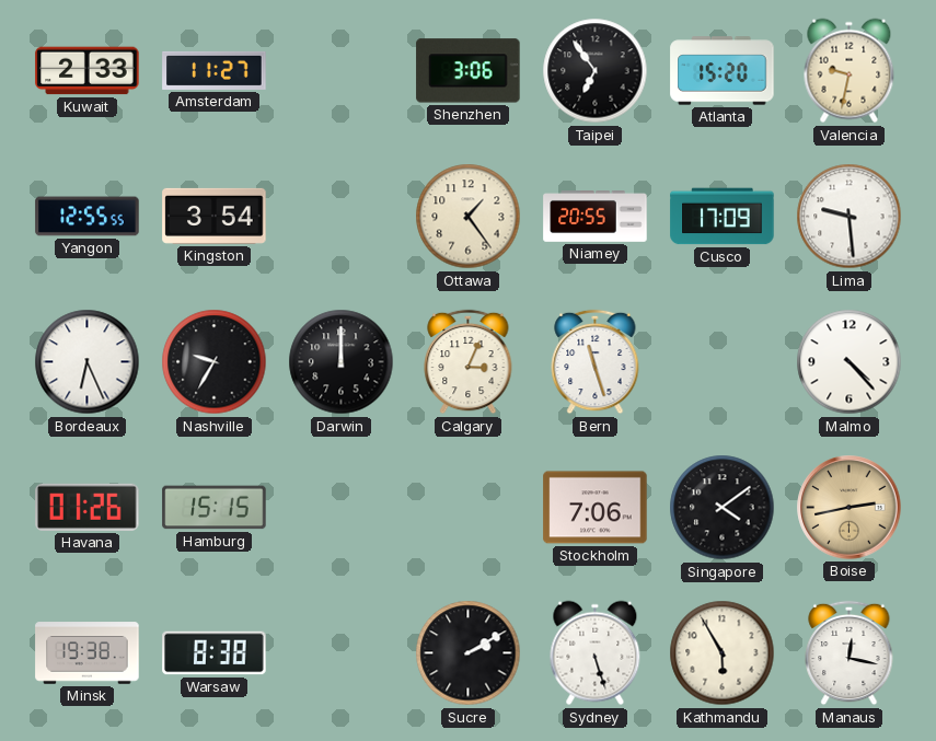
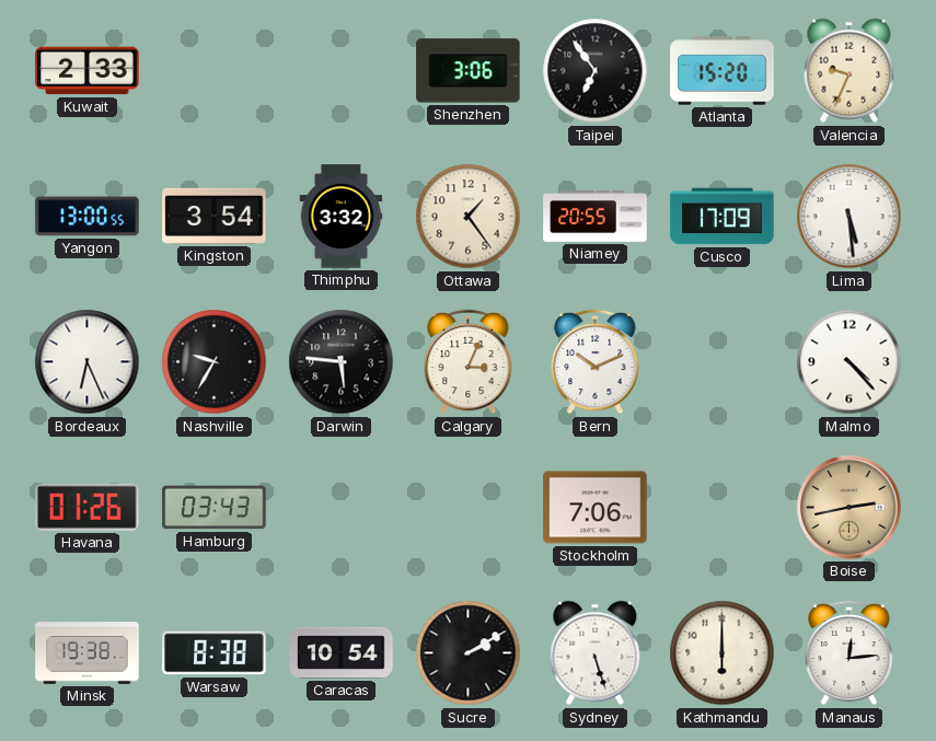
Amsterdam: 11:27 -> none
Valencia: 9:32 -> 9:34
Yangon: 12:55 -> 13:00
Thimphu: none -> 3:32
Lima: 9:29 -> 5:29
Darwin: 12:00 -> 5:46
Bern: 11:27 -> 10:11
Hamburg: 15:15 -> 03:43
Singapore: 4:09 -> none
Caracas: none -> 10:54
Kathmandu: 5:55 -> 6:00
Manaus: 12:17 -> 12:14
